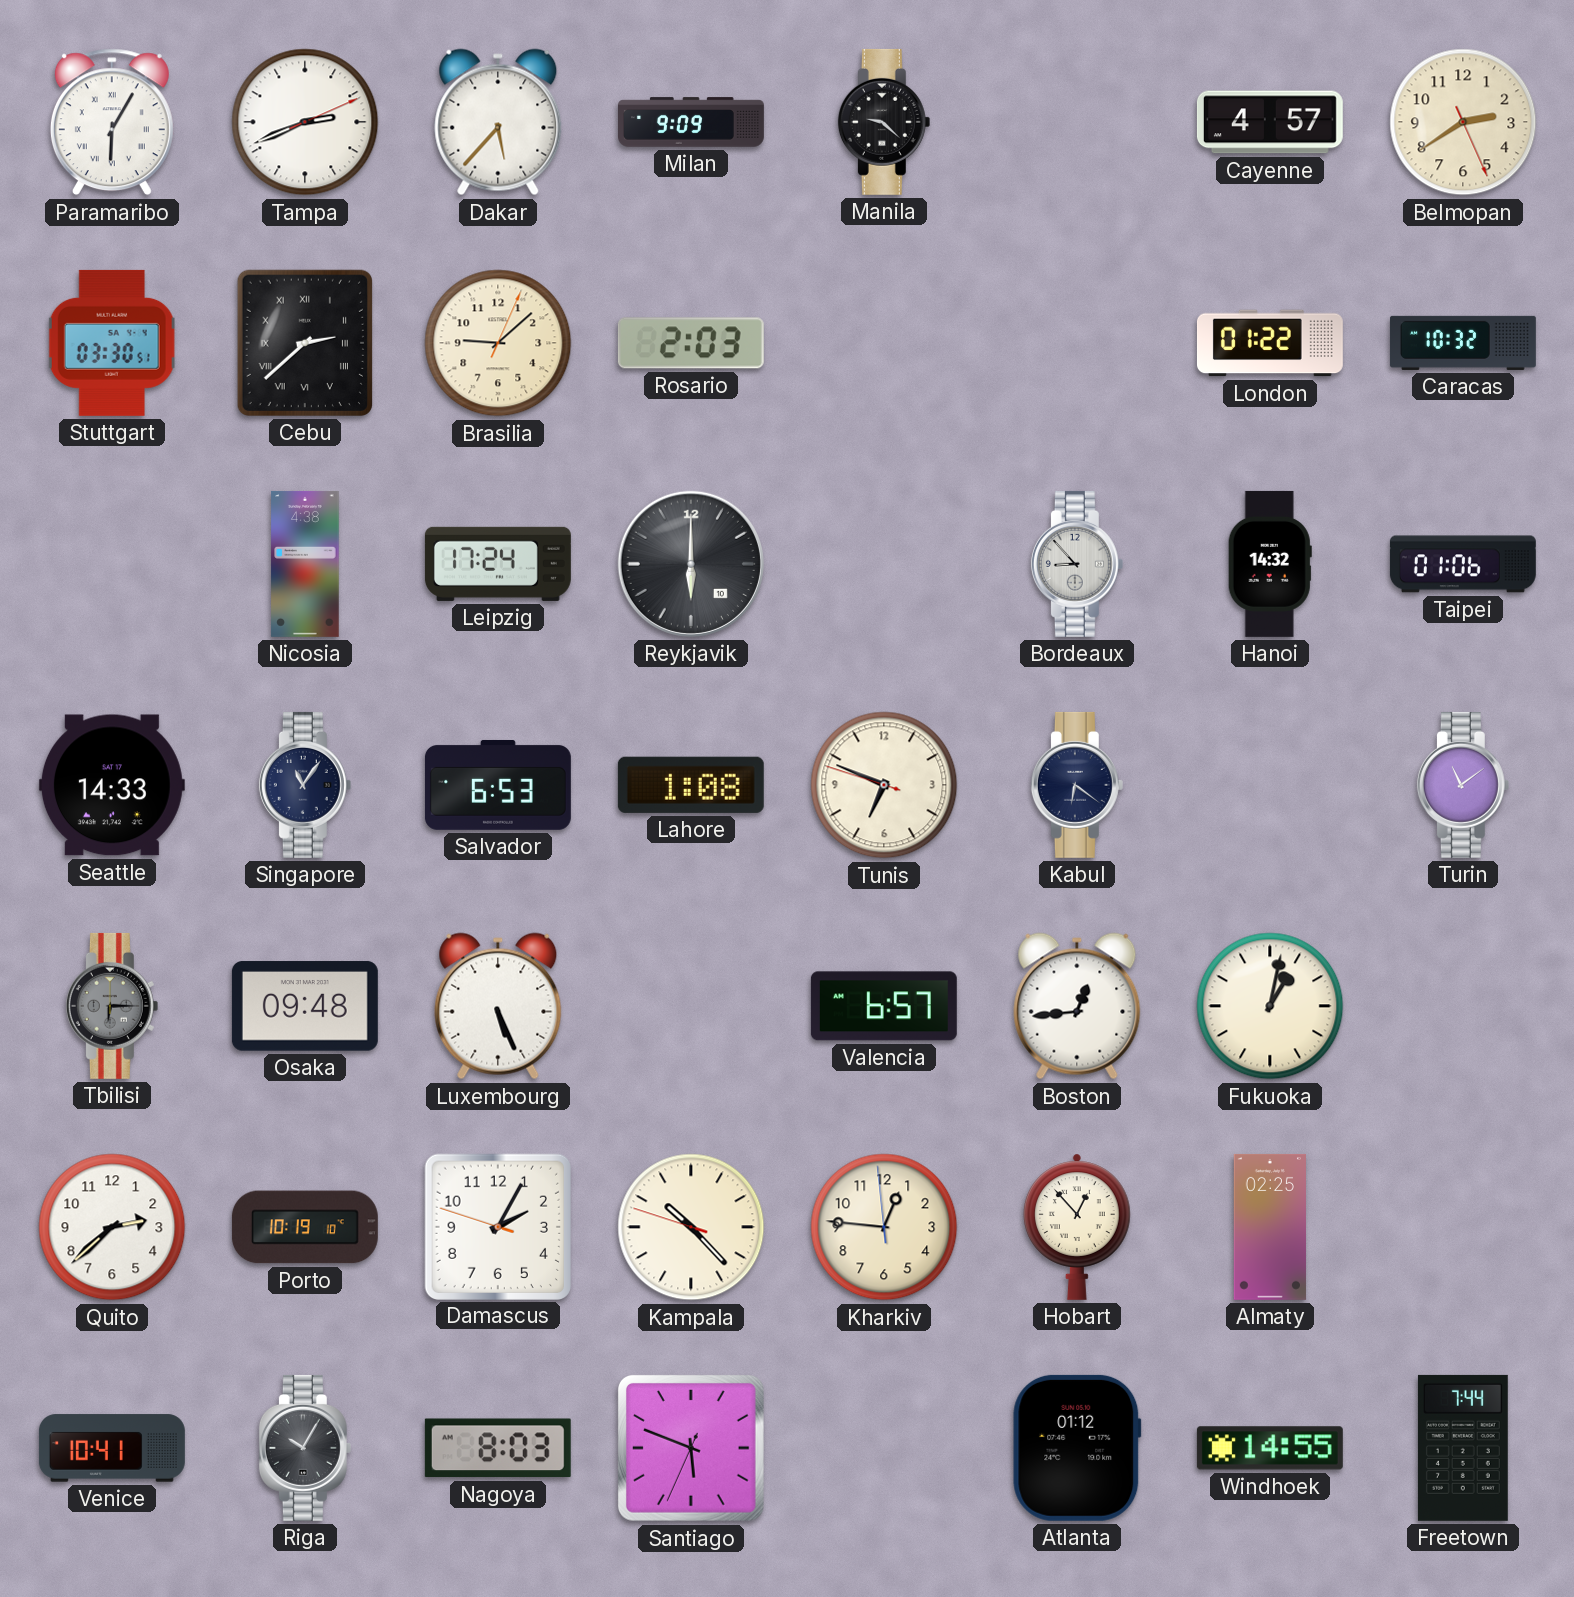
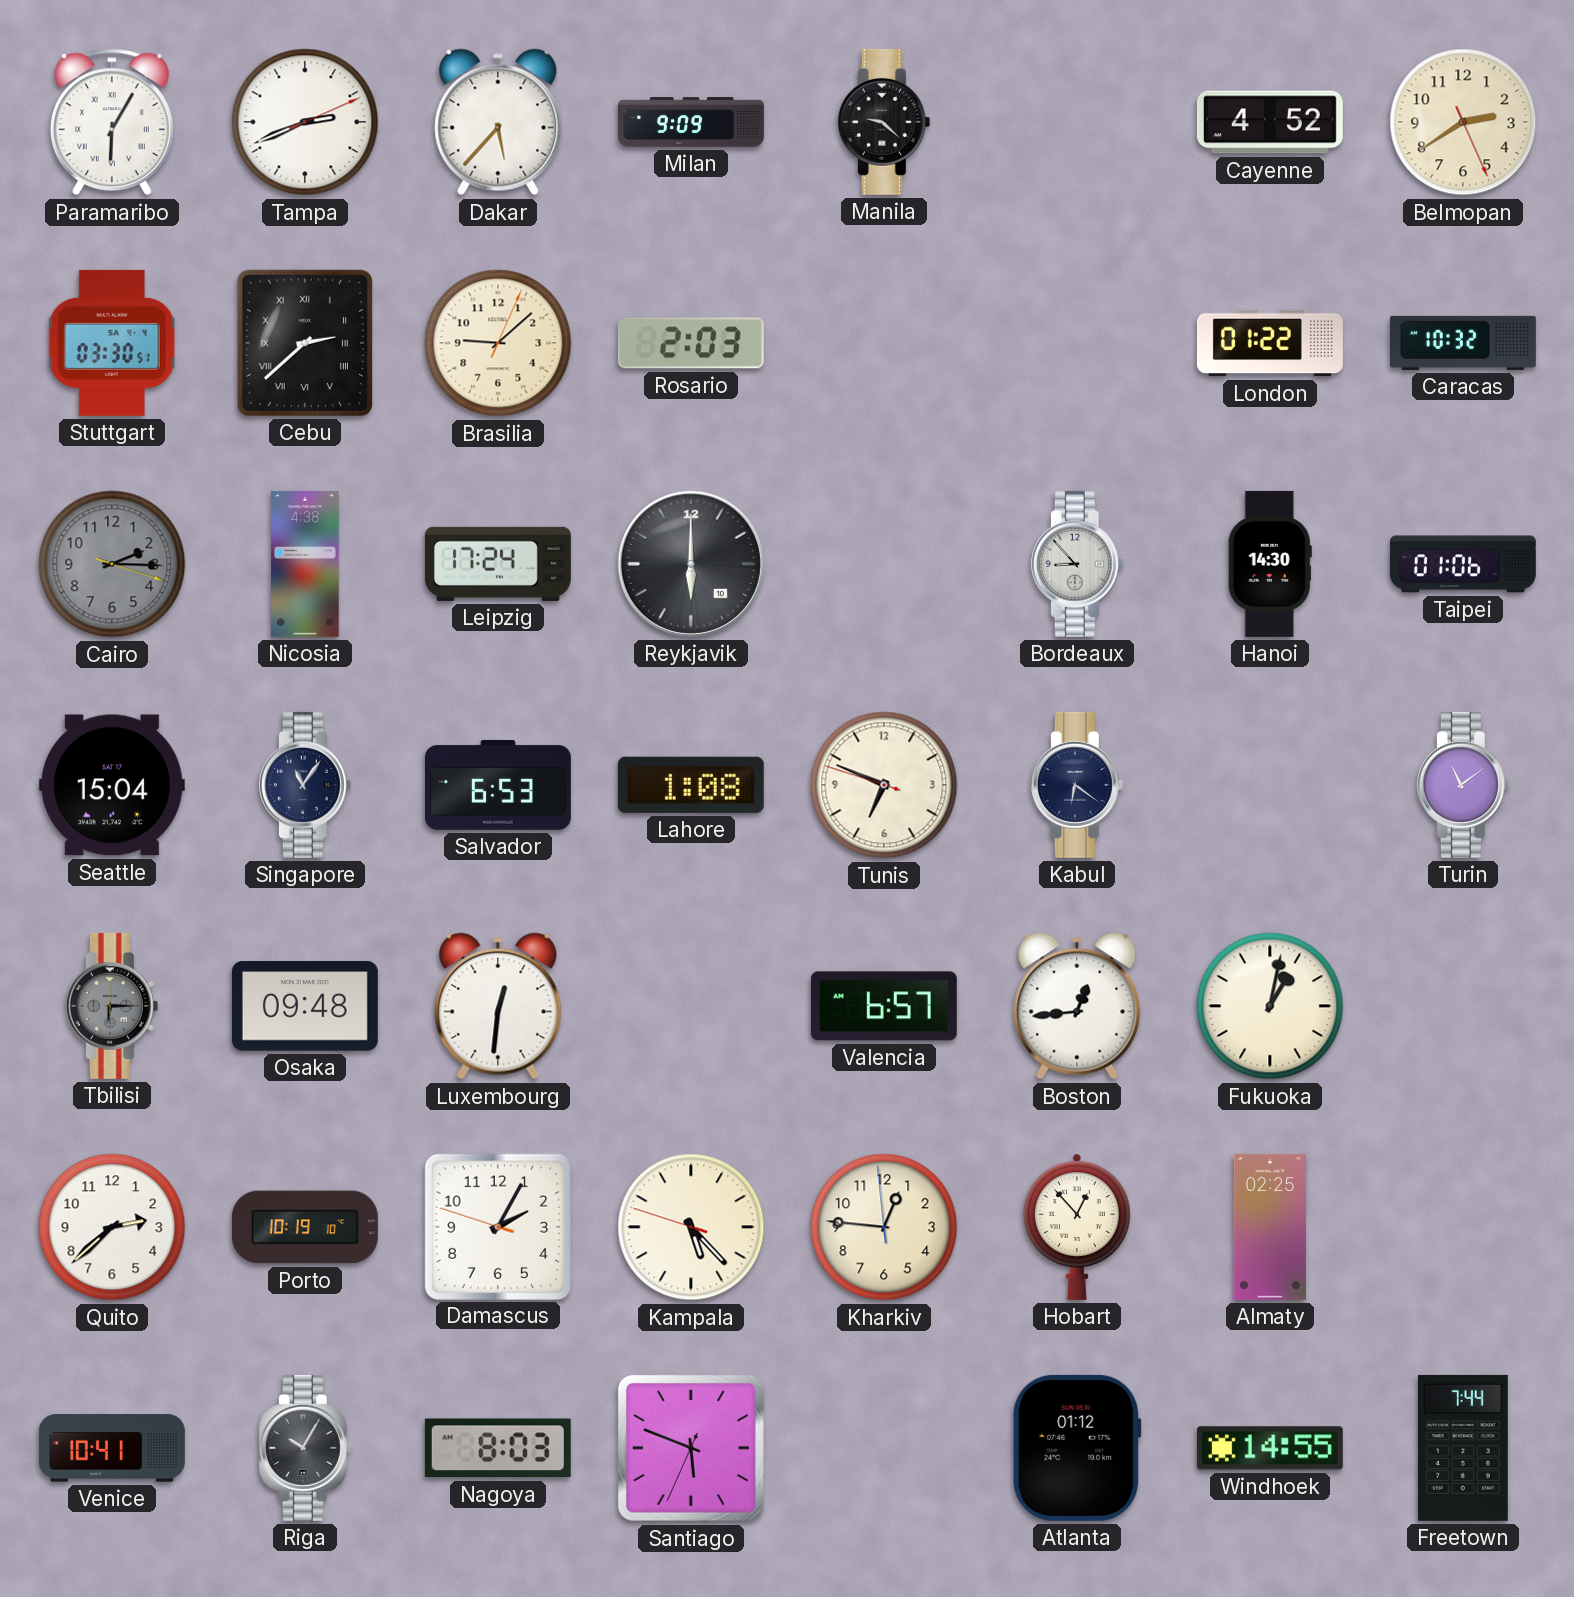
Cayenne: 4:57 -> 4:52
Cairo: none -> 2:15
Hanoi: 14:32 -> 14:30
Seattle: 14:33 -> 15:04
Luxembourg: 5:26 -> 12:31
Kampala: 10:22 -> 5:22
